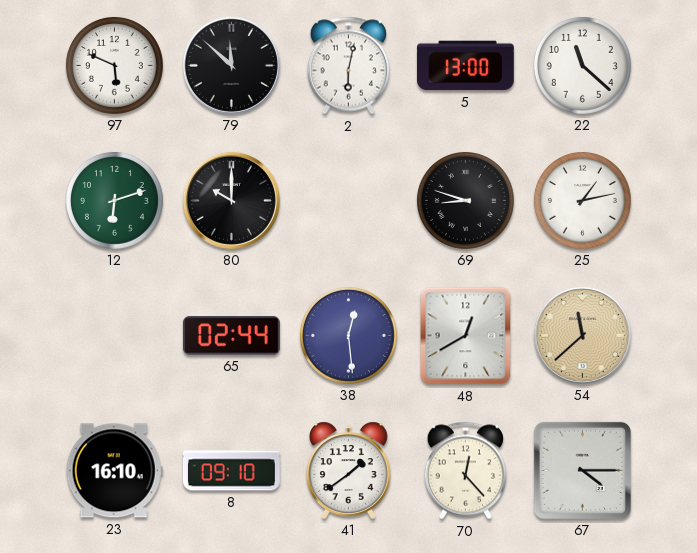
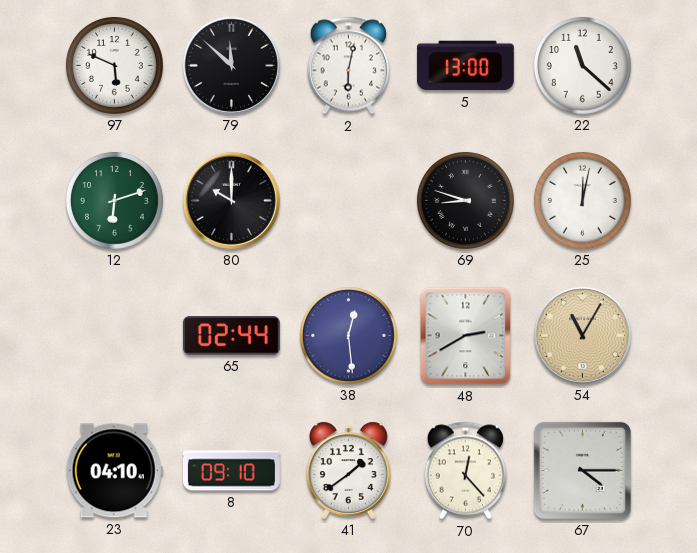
25: 1:13 -> 12:02
48: 12:40 -> 2:40
54: 11:38 -> 11:05
23: 16:10 -> 04:10
